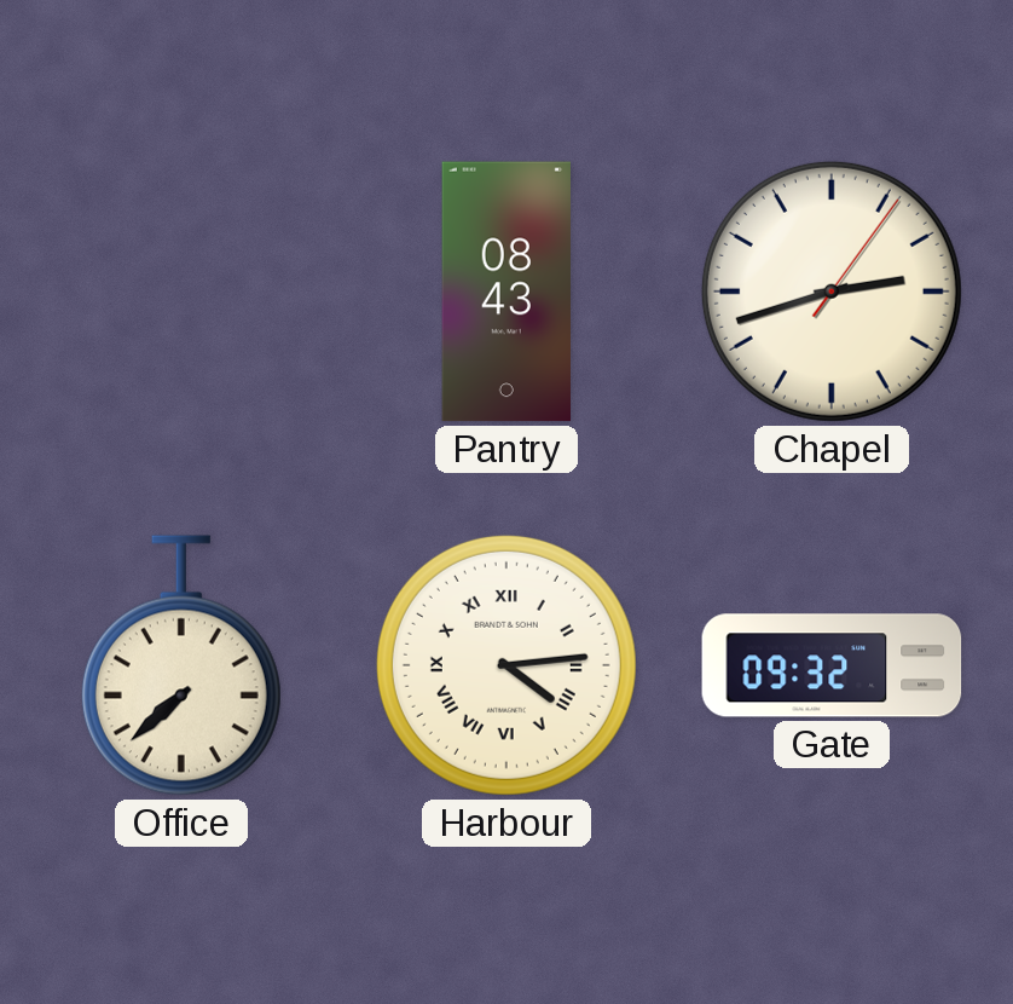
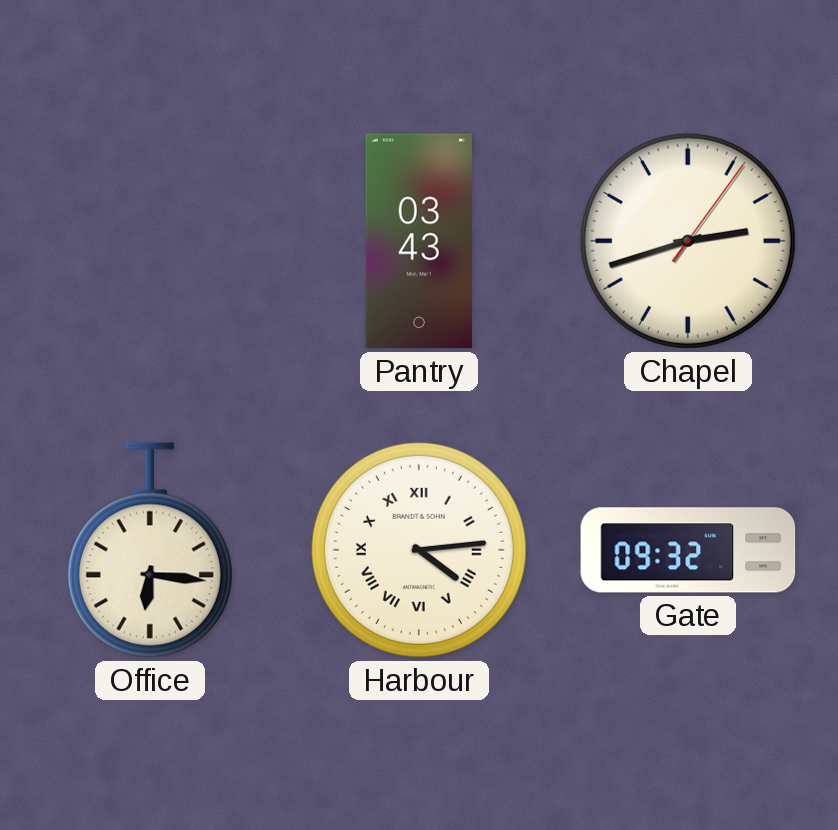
Pantry: 08:43 -> 03:43
Office: 7:38 -> 6:16
